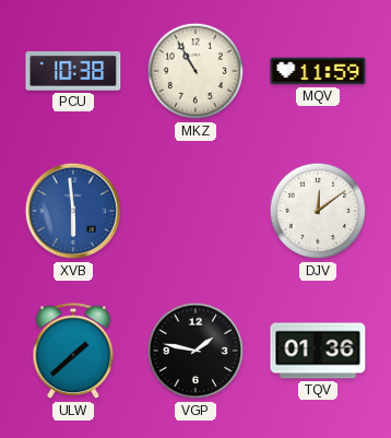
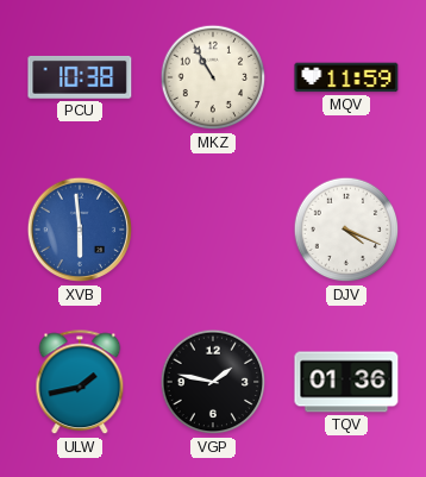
DJV: 12:09 -> 4:19
ULW: 1:38 -> 1:43
